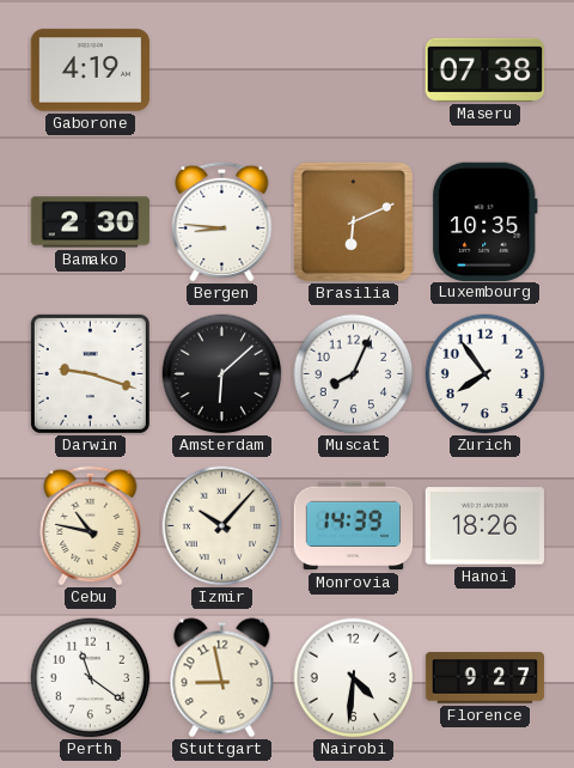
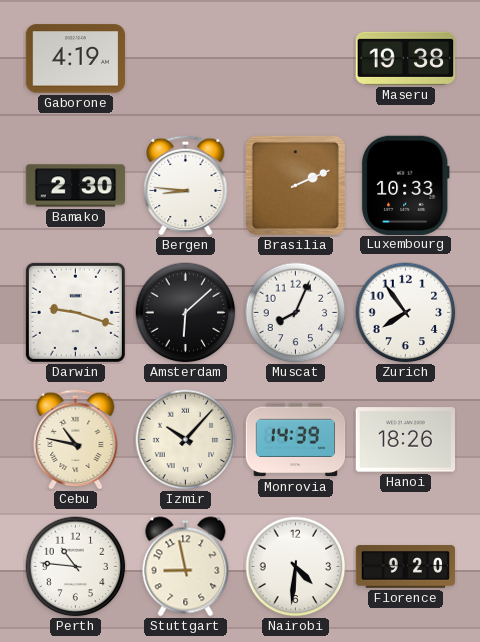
Maseru: 07:38 -> 19:38
Brasilia: 6:11 -> 2:11
Luxembourg: 10:35 -> 10:33
Perth: 11:21 -> 10:46
Florence: 9:27 -> 9:20
